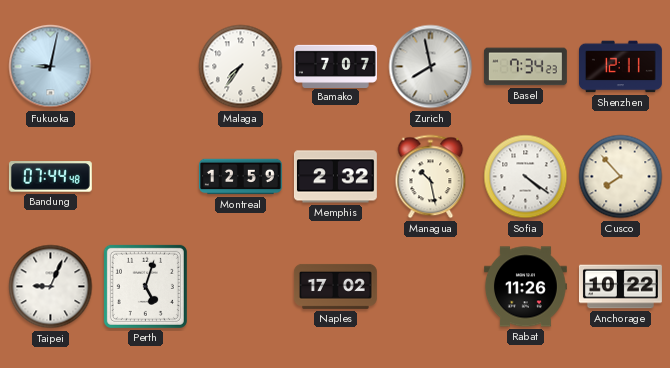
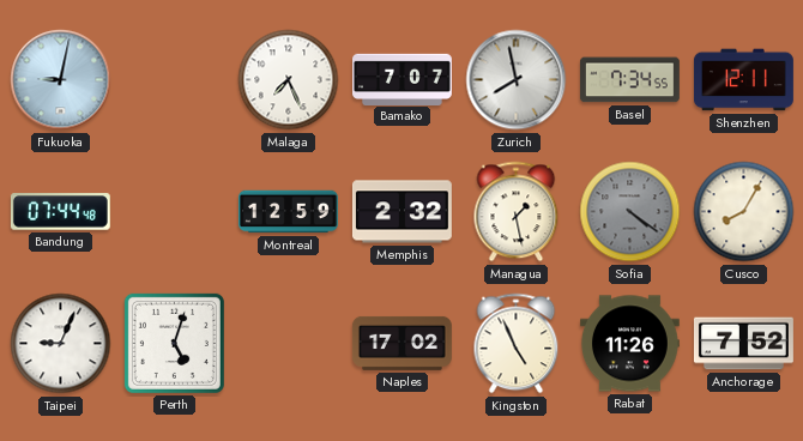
Malaga: 7:36 -> 7:26
Basel: 7:34:23 -> 7:34:55
Managua: 10:28 -> 1:28
Sofia dial: white -> grey
Cusco: 7:53 -> 8:05
Kingston: none -> 4:56
Anchorage: 10:22 -> 7:52
